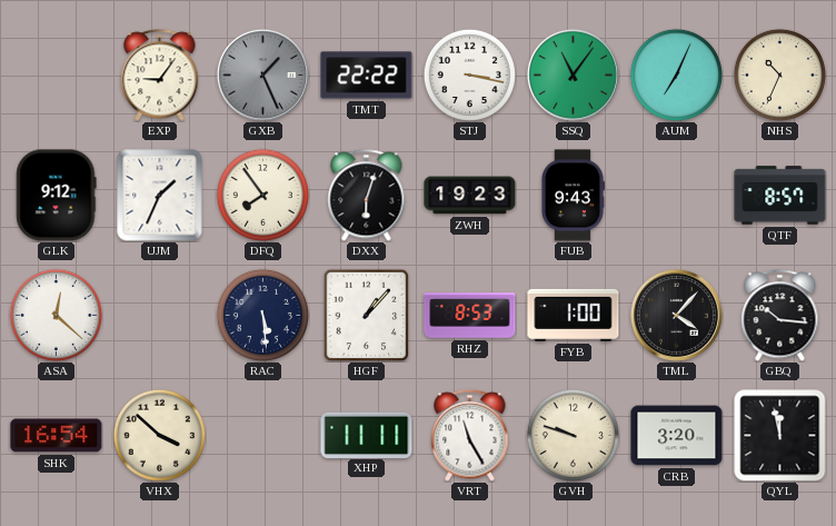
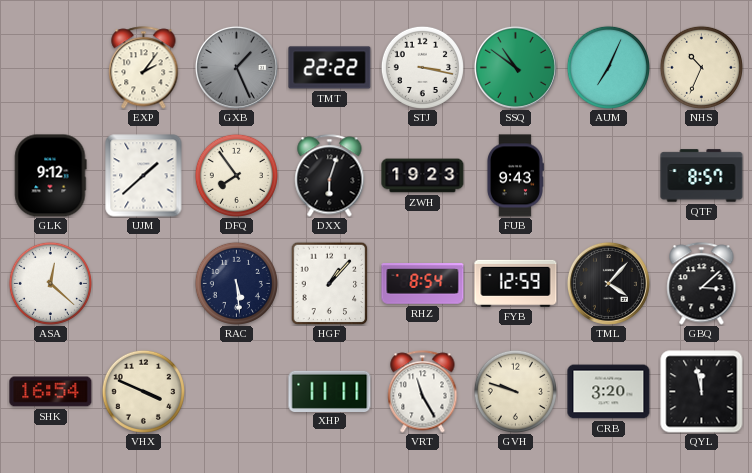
EXP: 9:06 -> 2:06
SSQ: 11:06 -> 10:51
UJM: 1:34 -> 1:38
RHZ: 8:53 -> 8:54
FYB: 1:00 -> 12:59
GBQ: 10:16 -> 3:08
VHX: 3:52 -> 3:49
